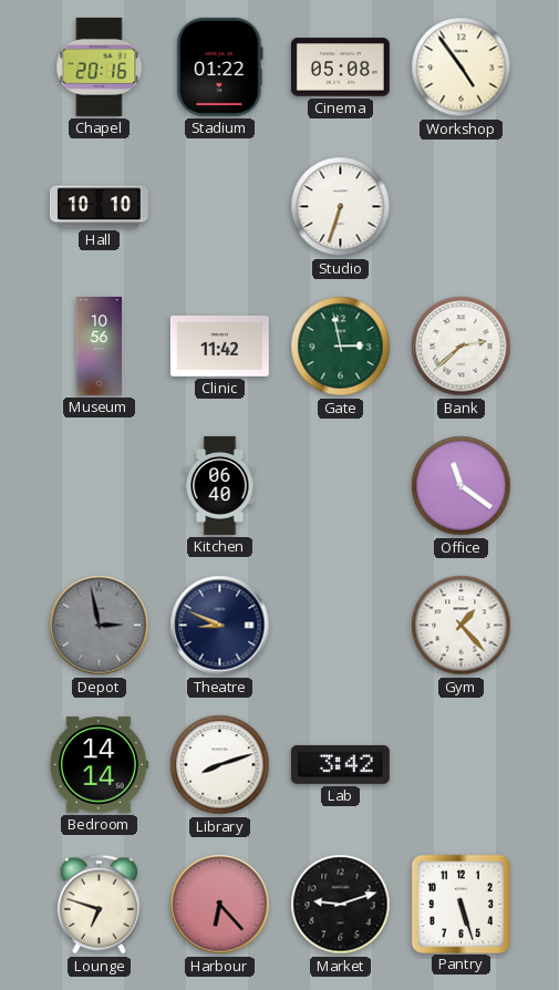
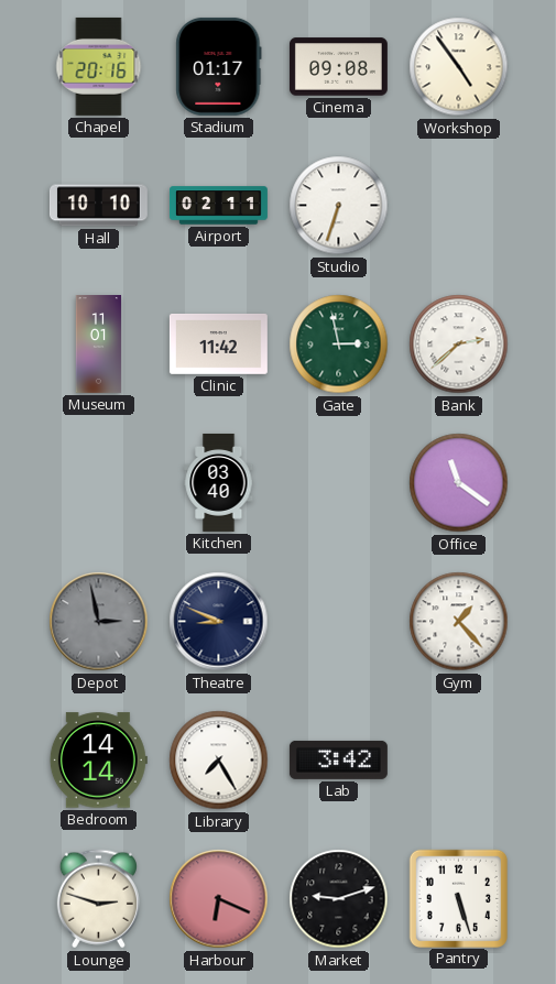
Stadium: 01:22 -> 01:17
Cinema: 05:08 -> 09:08
Airport: none -> 02:11
Museum: 10:56 -> 11:01
Kitchen: 06:40 -> 03:40
Library: 8:12 -> 7:25
Lounge: 6:48 -> 2:48
Harbour: 6:23 -> 6:19
